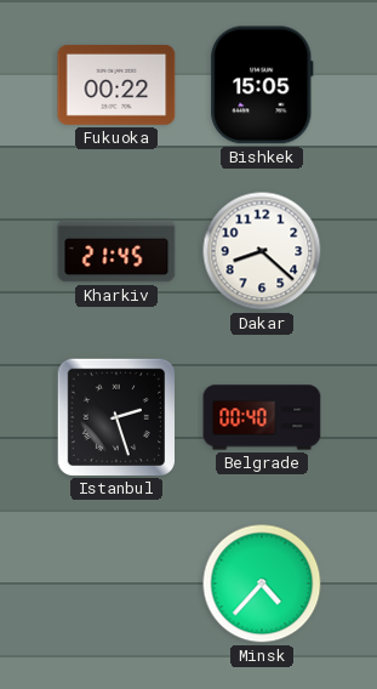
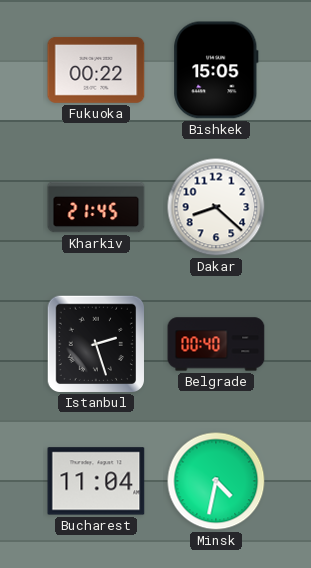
Bucharest: none -> 11:04
Minsk: 4:37 -> 4:32
